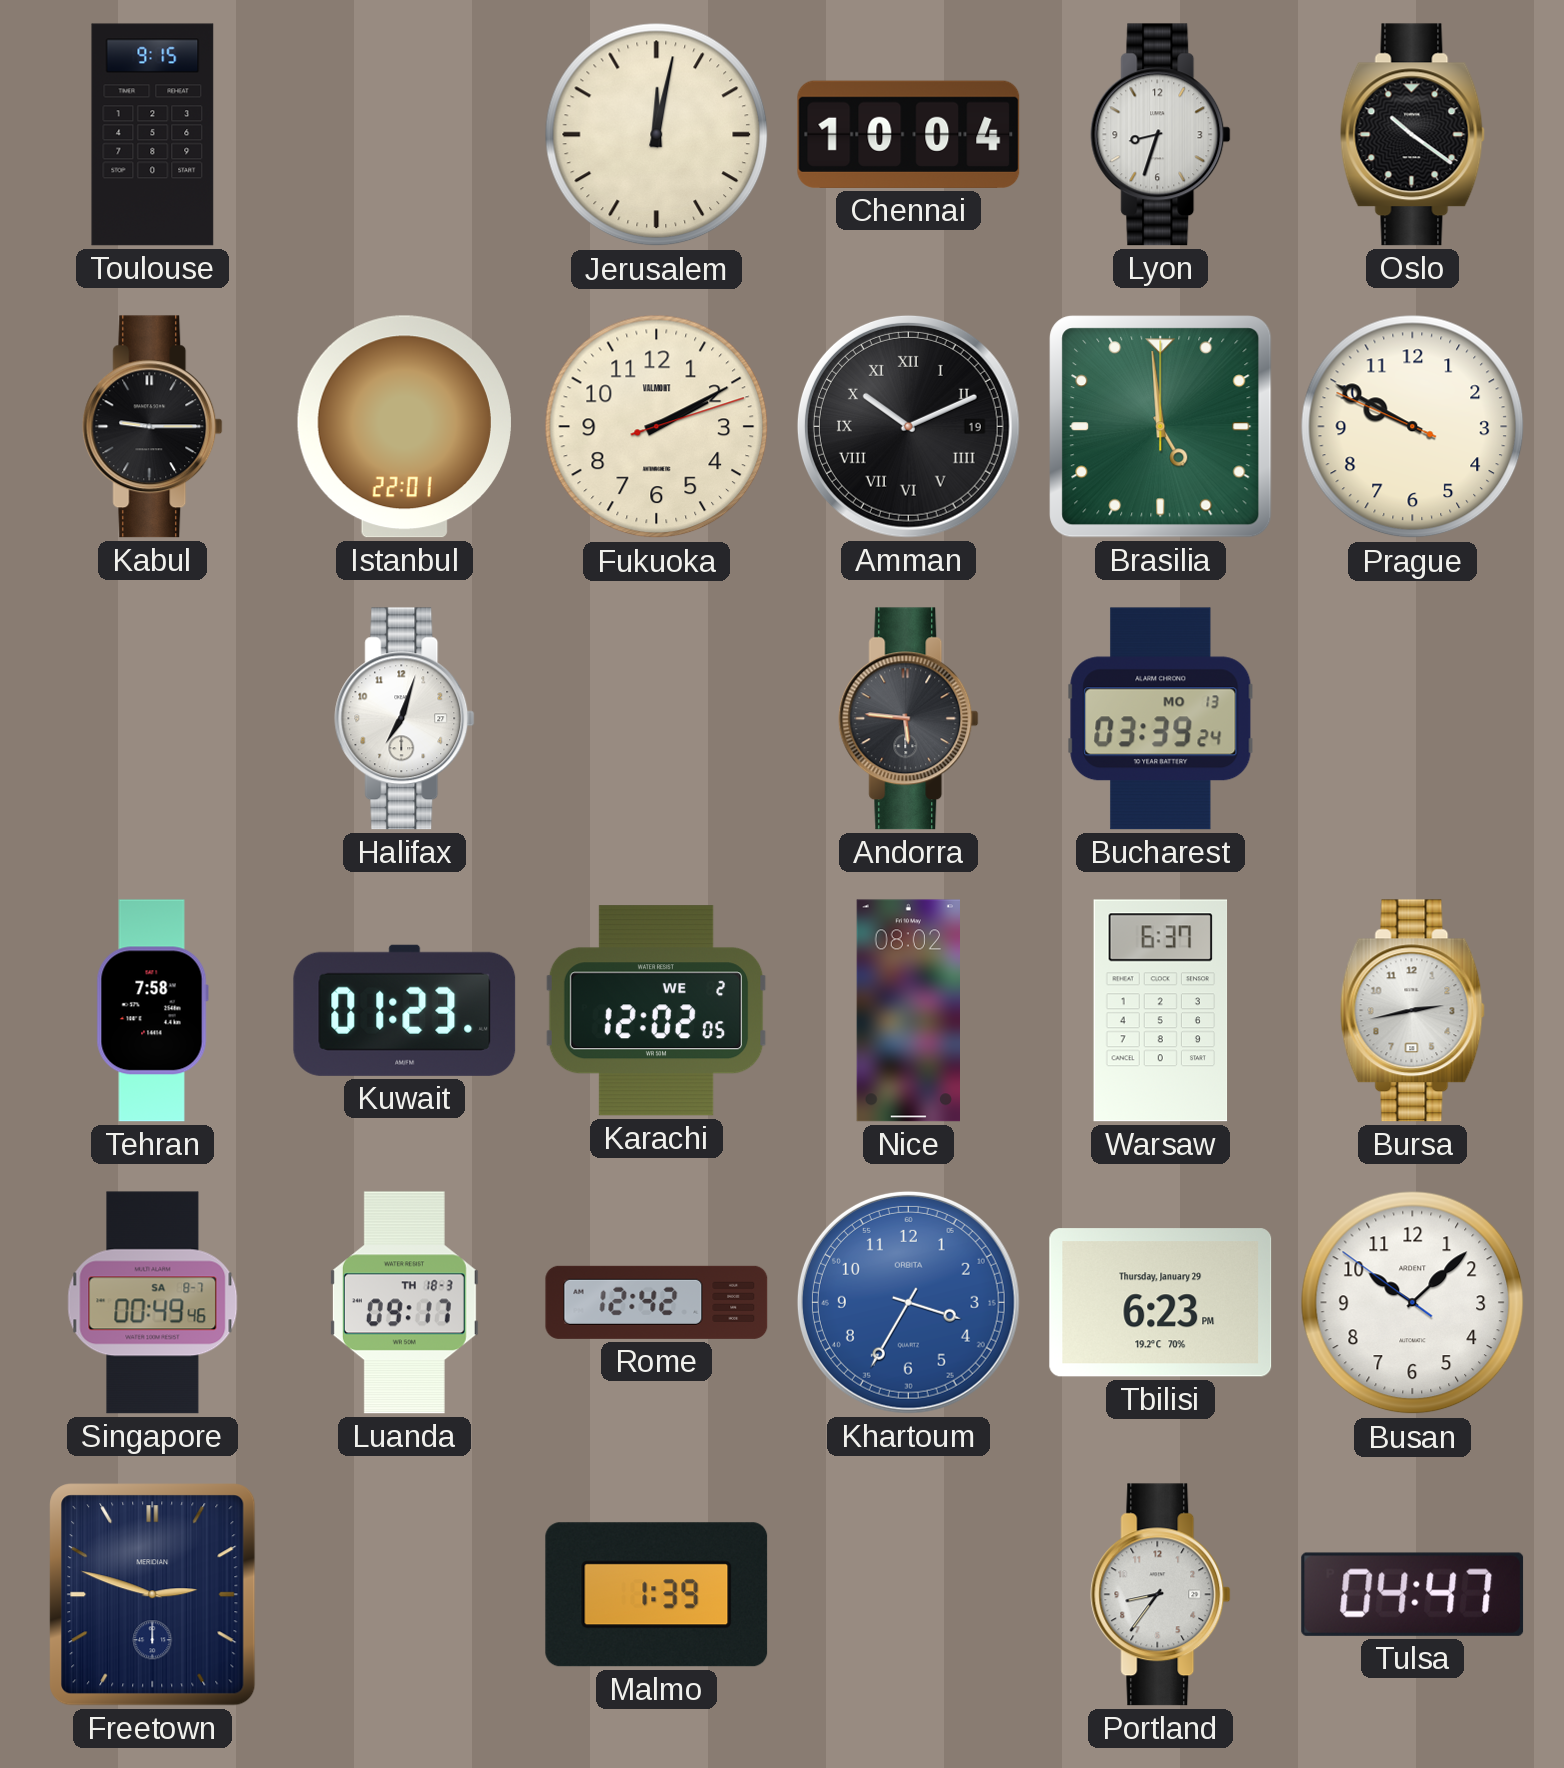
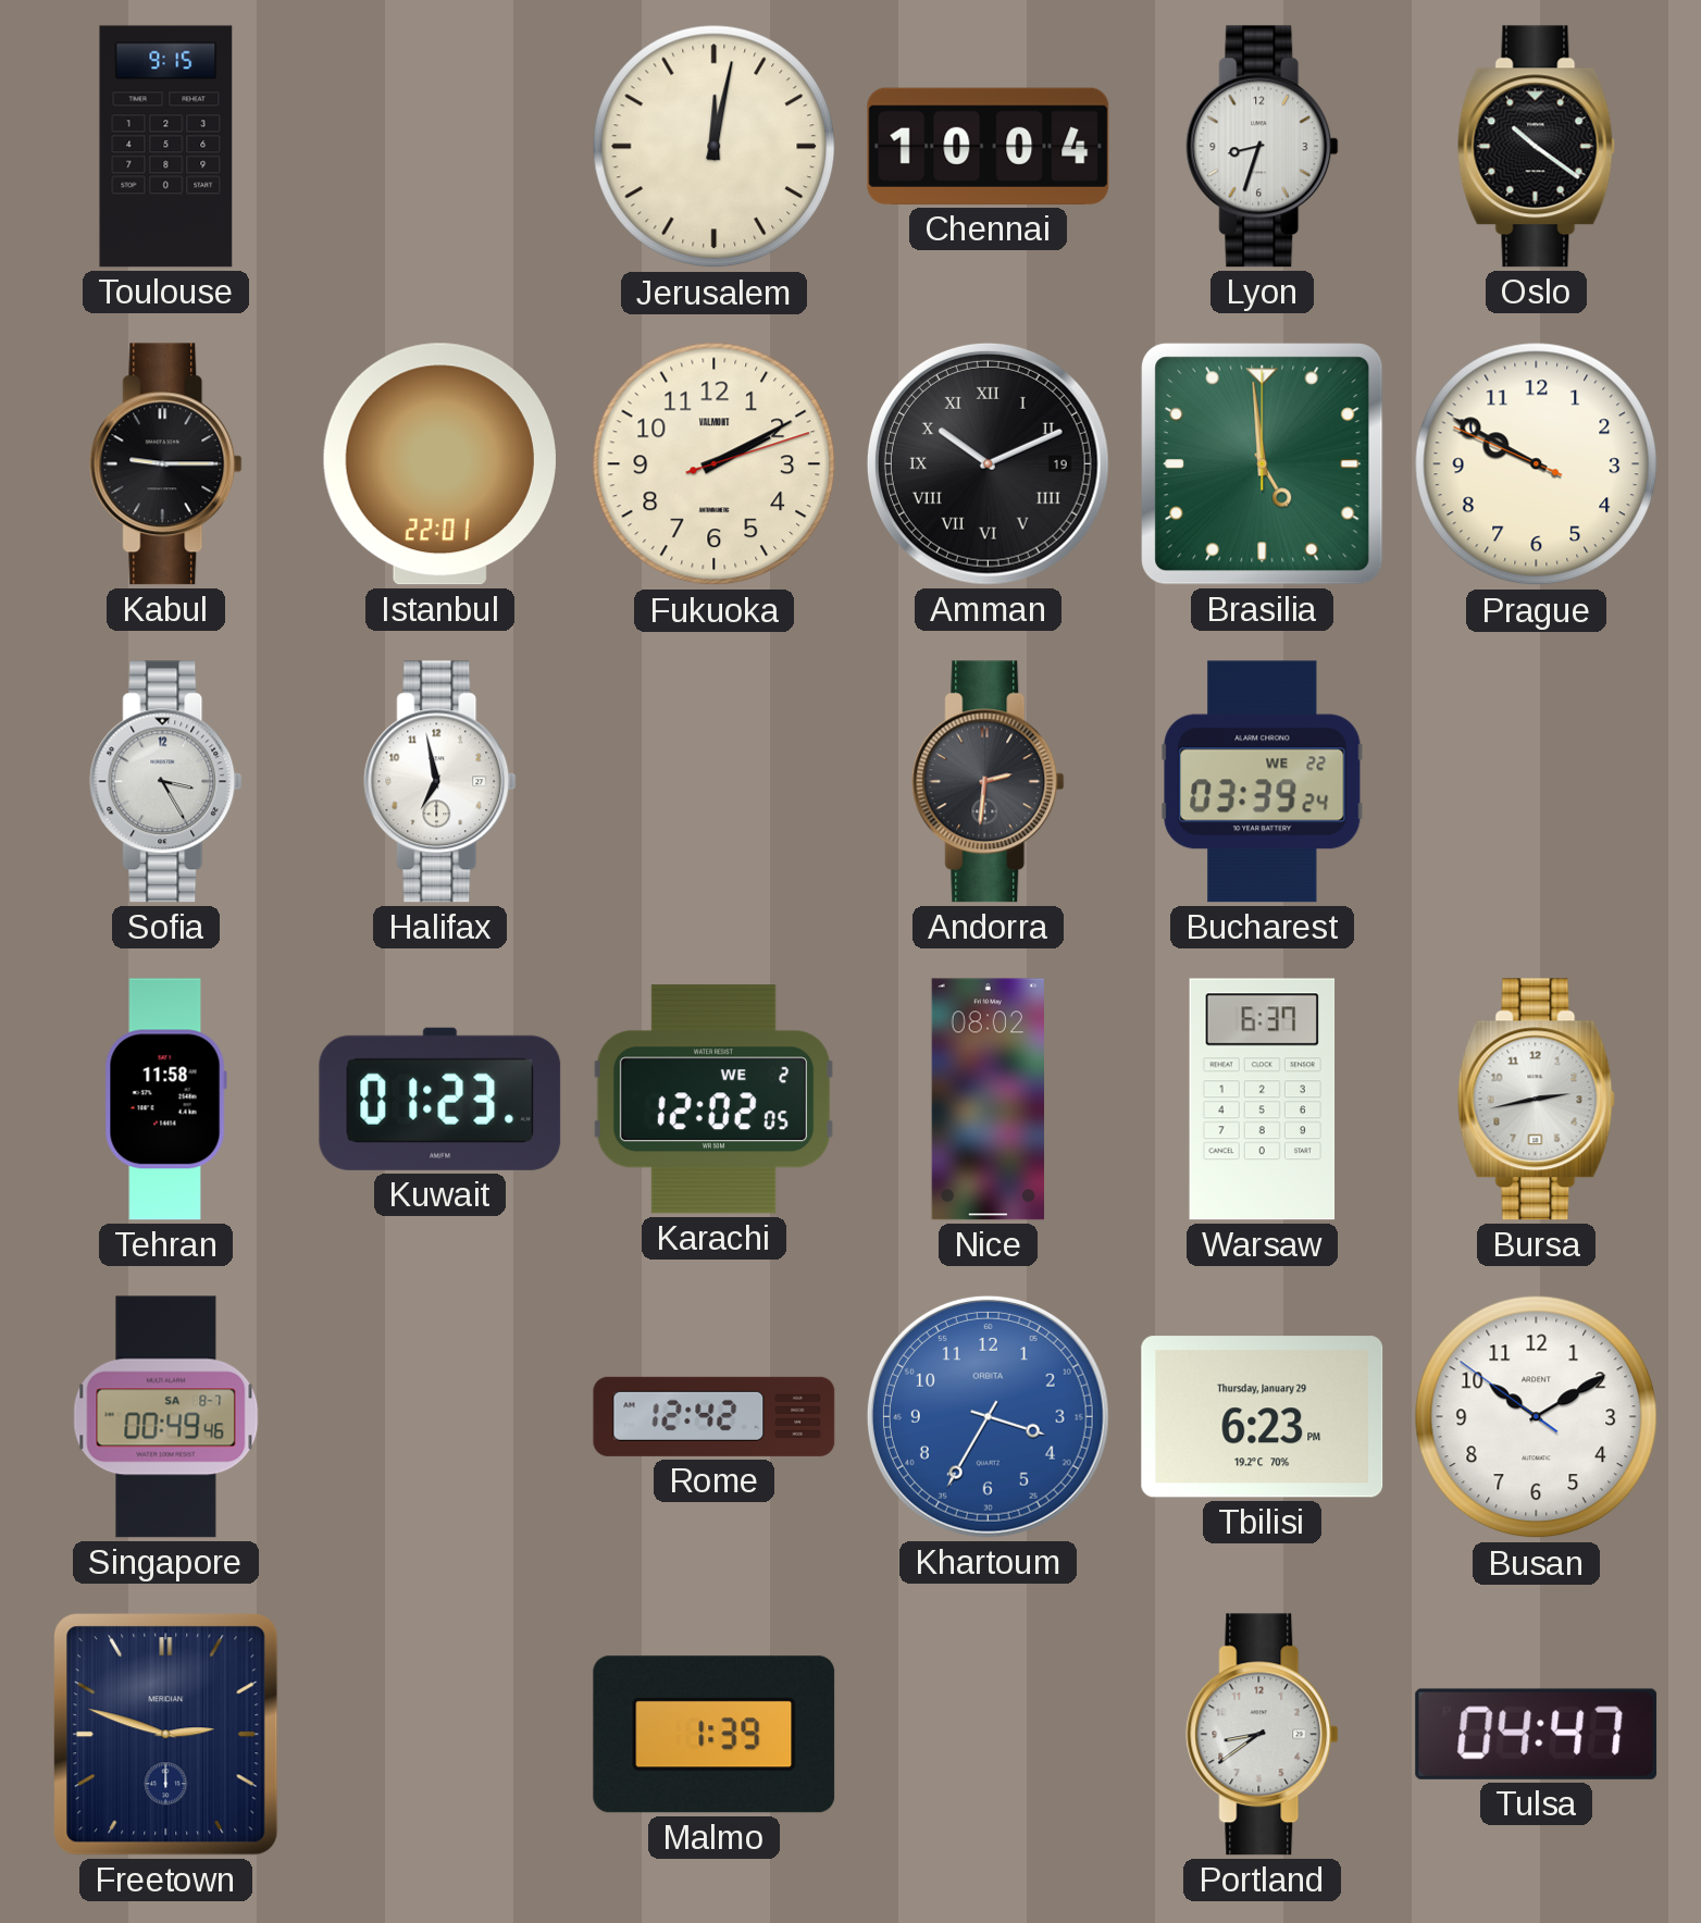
Sofia: none -> 3:25
Halifax: 7:03 -> 6:58
Andorra: 5:46 -> 2:31
Bucharest date: MO 13 -> WE 22
Tehran: 7:58 -> 11:58
Luanda: 09:17 -> none
Busan: 10:07 -> 10:09
Portland: 8:36 -> 8:39
